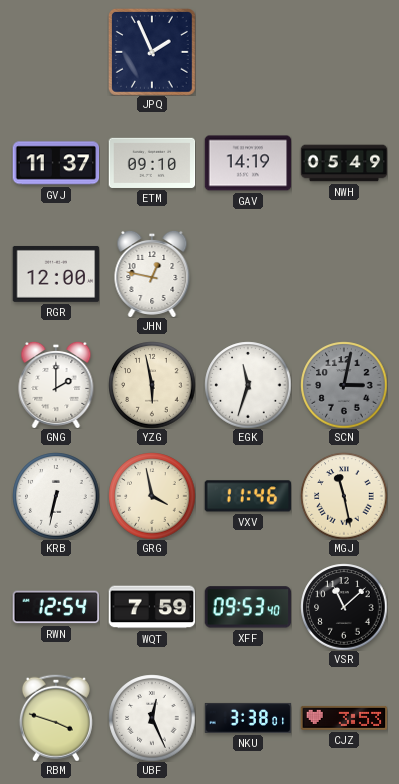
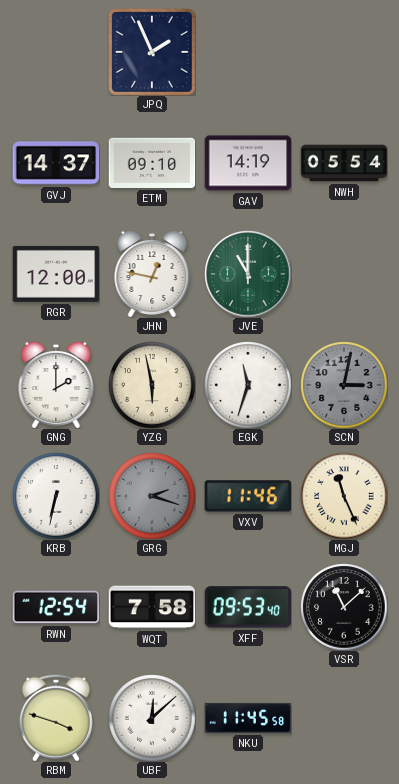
GVJ: 11:37 -> 14:37
NWH: 05:49 -> 05:54
JVE: none -> 11:00
GRG: 3:58 -> 2:18
GRG dial: cream -> grey
MGJ: 11:28 -> 11:26
WQT: 7:59 -> 7:58
UBF: 12:26 -> 12:08
NKU: 3:38 -> 11:45
CJZ: 3:53 -> none
